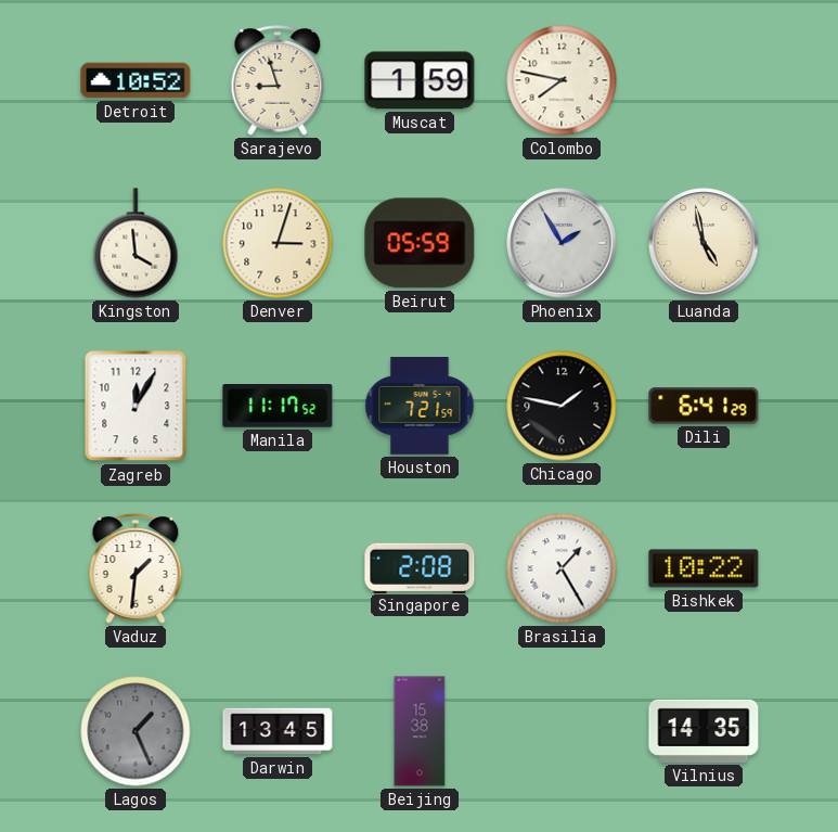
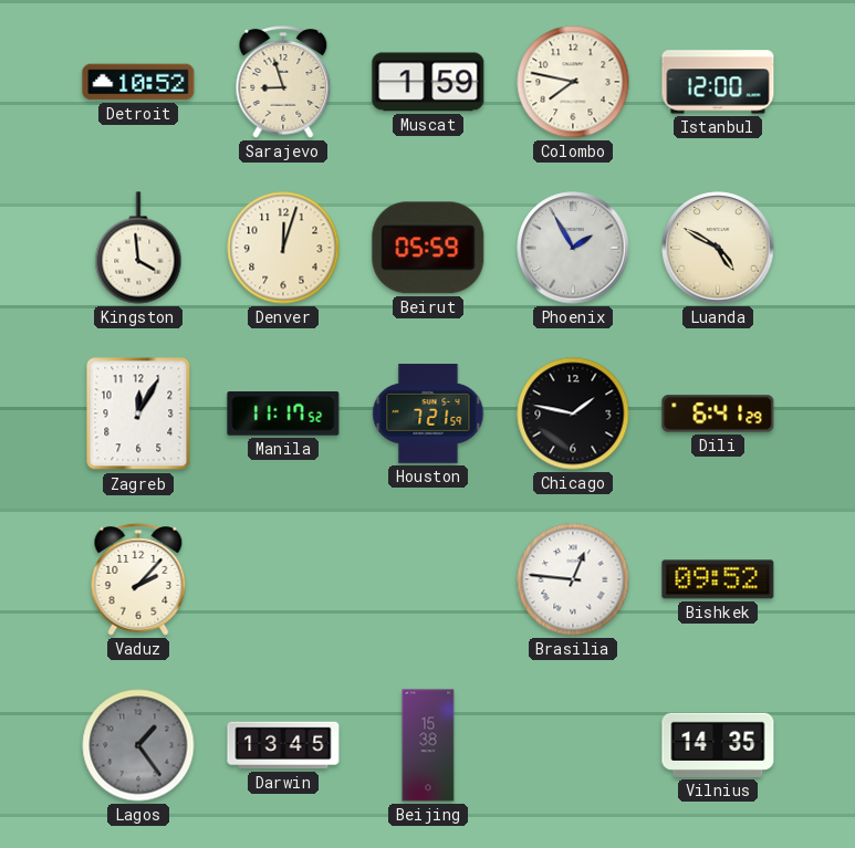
Istanbul: none -> 12:00
Denver: 3:03 -> 12:03
Luanda: 4:58 -> 4:50
Vaduz: 1:31 -> 2:07
Singapore: 2:08 -> none
Brasilia: 1:25 -> 12:46
Bishkek: 10:22 -> 09:52
Lagos: 1:26 -> 1:24
